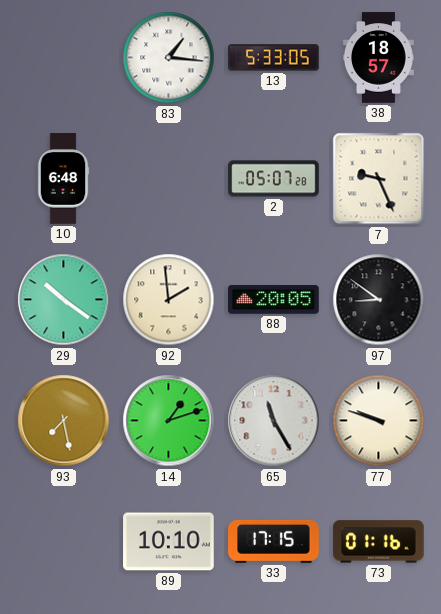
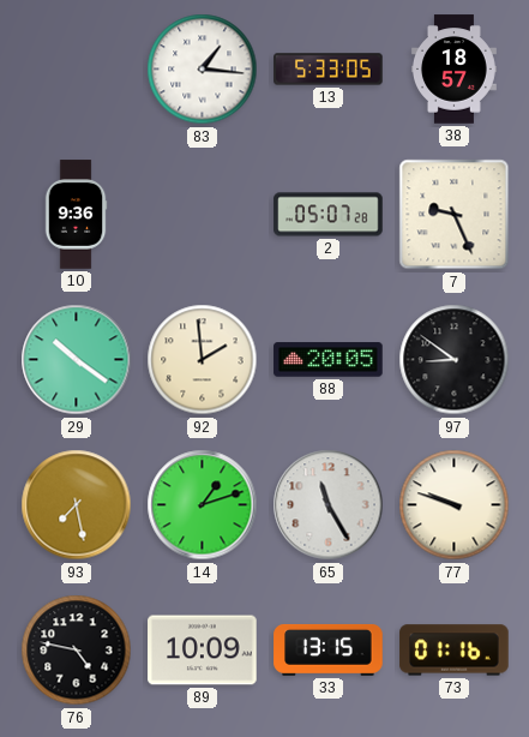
10: 6:48 -> 9:36
76: none -> 4:47
89: 10:10 -> 10:09
33: 17:15 -> 13:15
